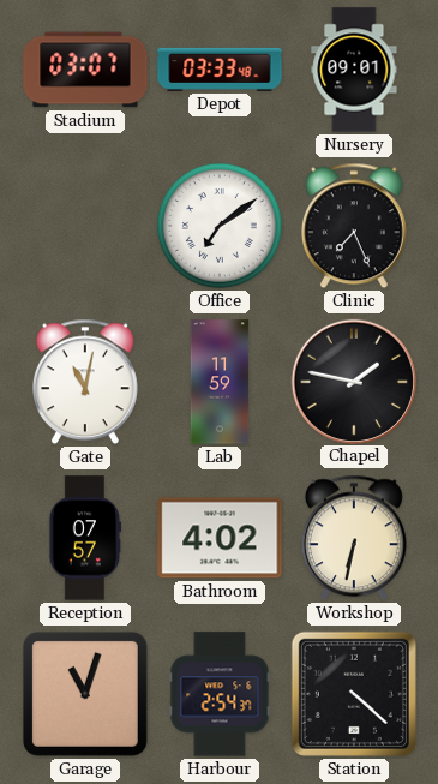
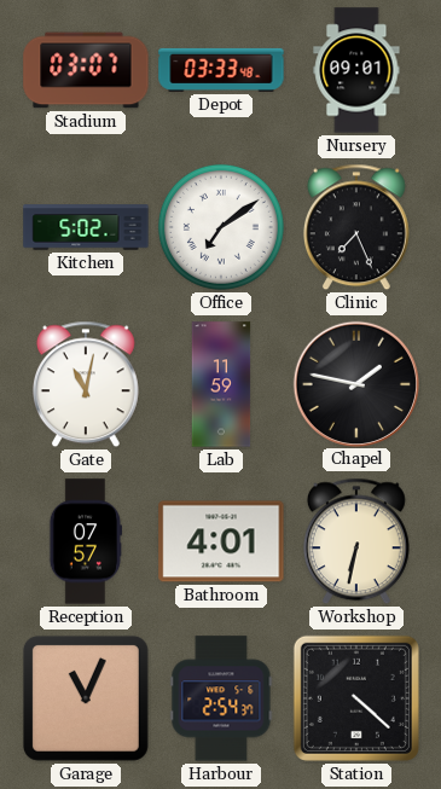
Kitchen: none -> 5:02
Bathroom: 4:02 -> 4:01
Garage: 11:03 -> 11:04
